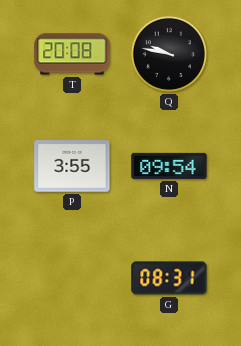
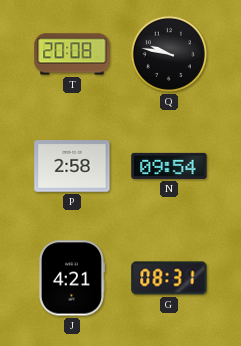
P: 3:55 -> 2:58
J: none -> 4:21
